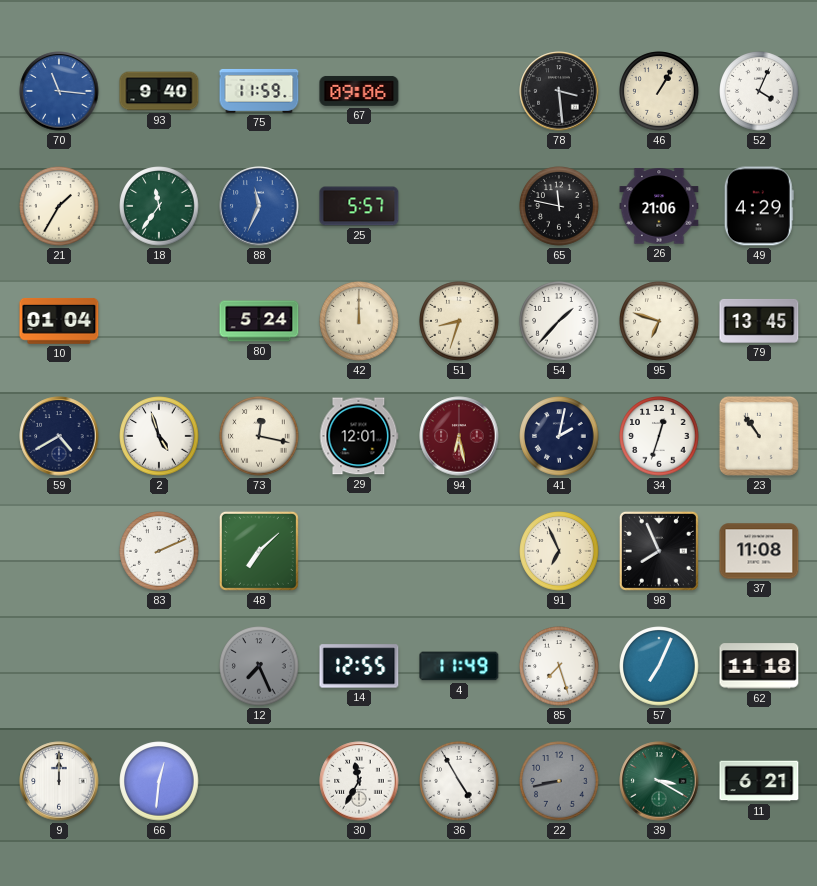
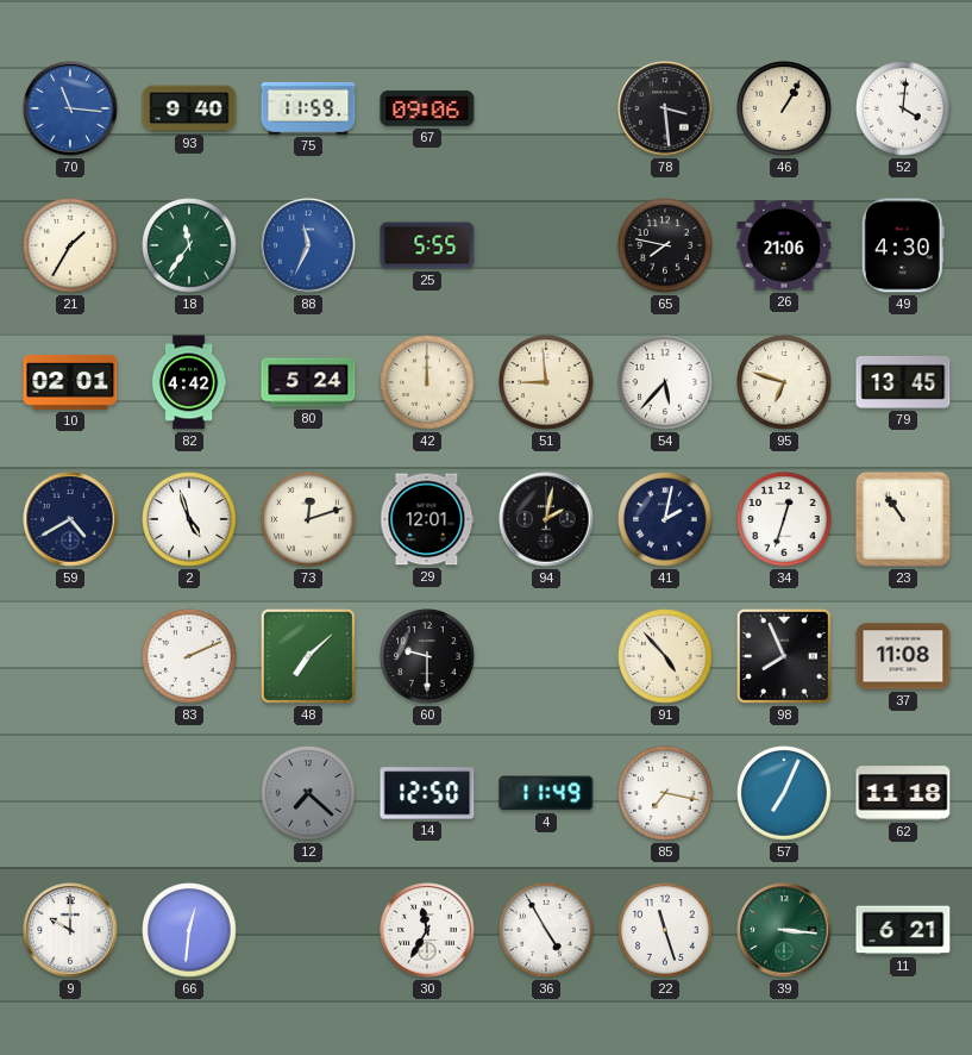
52: 4:04 -> 4:01
25: 5:57 -> 5:55
65: 11:47 -> 7:47
49: 4:29 -> 4:30
10: 01:04 -> 02:01
82: none -> 4:42
51: 8:33 -> 8:59
54: 1:37 -> 5:37
73: 12:17 -> 12:12
94: 6:28 -> 2:02
94 dial: burgundy -> black
60: none -> 9:30
91: 6:56 -> 4:53
12: 7:26 -> 7:22
14: 12:55 -> 12:50
85: 7:27 -> 7:17
9: 12:00 -> 10:00
22: 8:43 -> 11:27
22 dial: grey -> white
39: 3:20 -> 3:16
